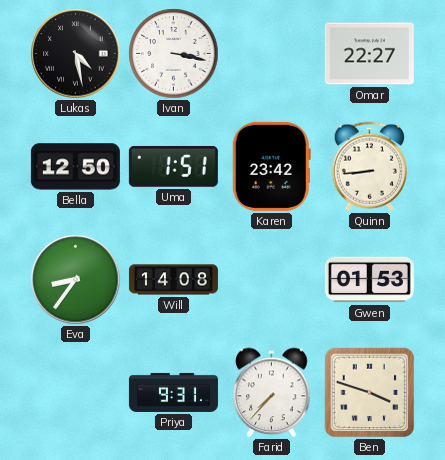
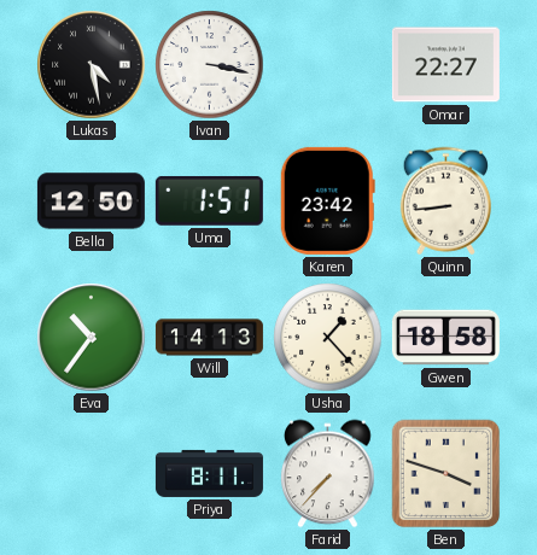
Eva: 8:36 -> 10:36
Will: 14:08 -> 14:13
Usha: none -> 1:23
Gwen: 01:53 -> 18:58
Priya: 9:31 -> 8:11
